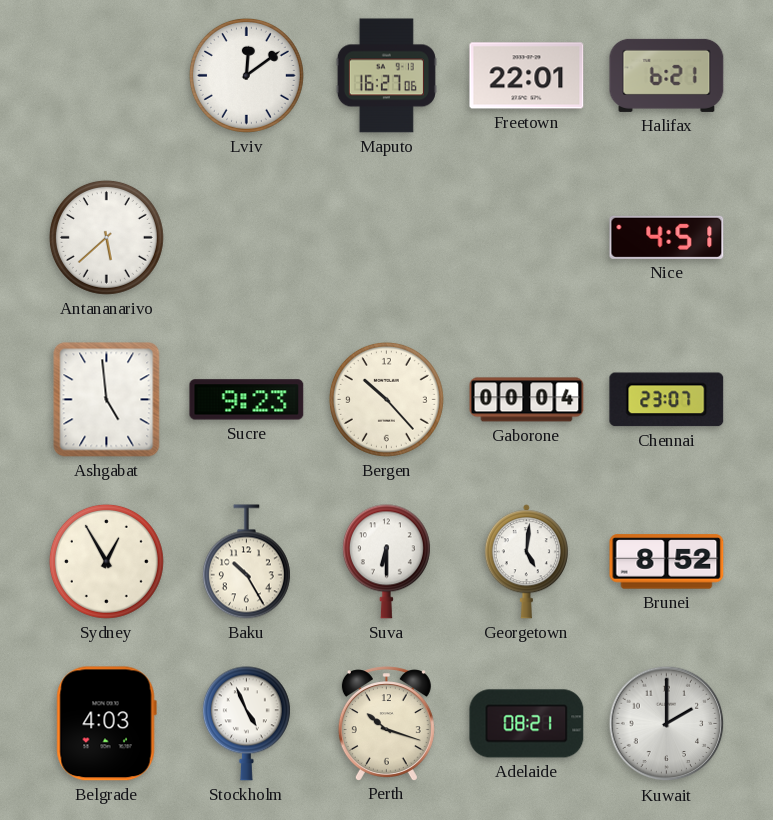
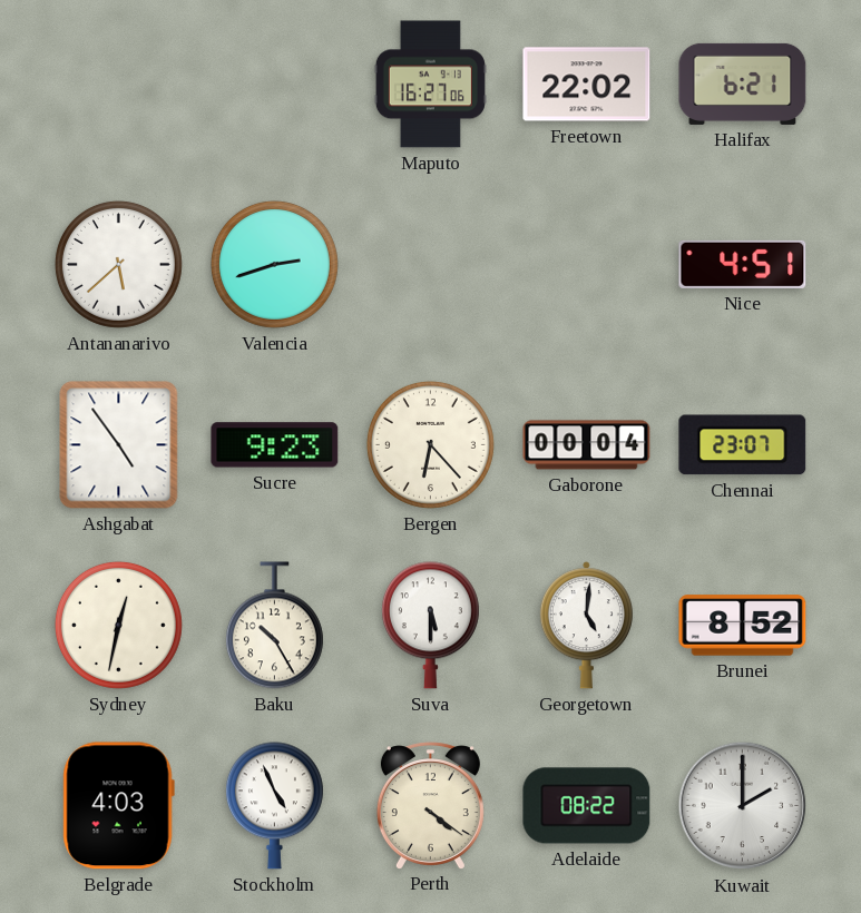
Lviv: 12:09 -> none
Freetown: 22:01 -> 22:02
Valencia: none -> 2:42
Ashgabat: 4:59 -> 4:54
Bergen: 10:23 -> 6:23
Sydney: 12:55 -> 12:32
Suva: 6:30 -> 5:30
Perth: 10:18 -> 4:21
Adelaide: 08:21 -> 08:22
